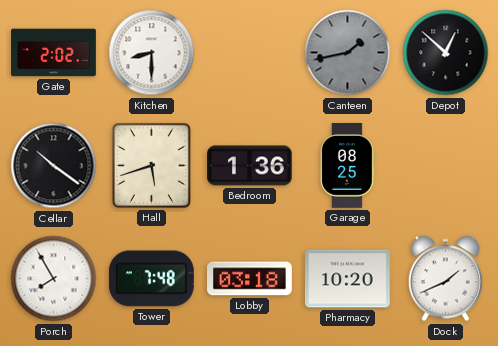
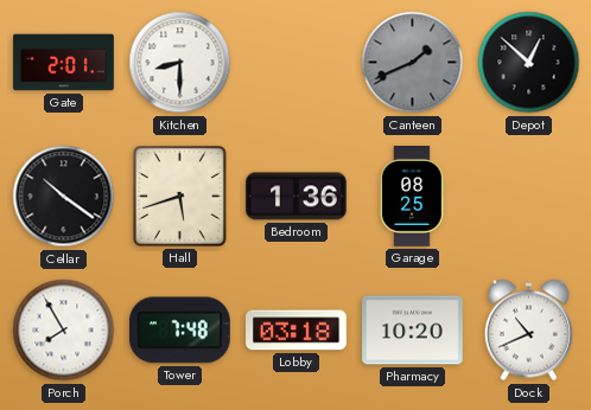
Gate: 2:02 -> 2:01
Canteen: 1:43 -> 1:41
Dock: 1:41 -> 10:41
